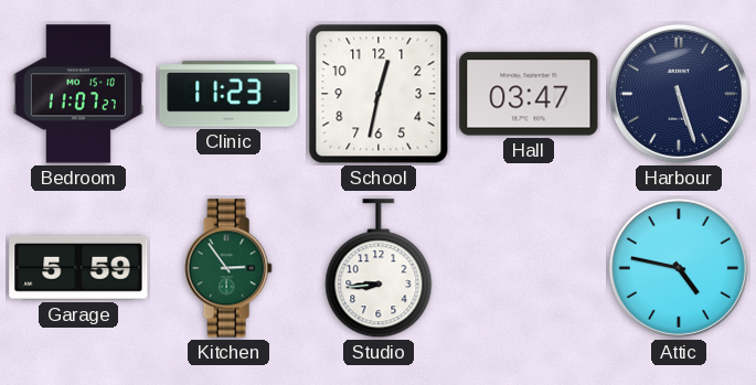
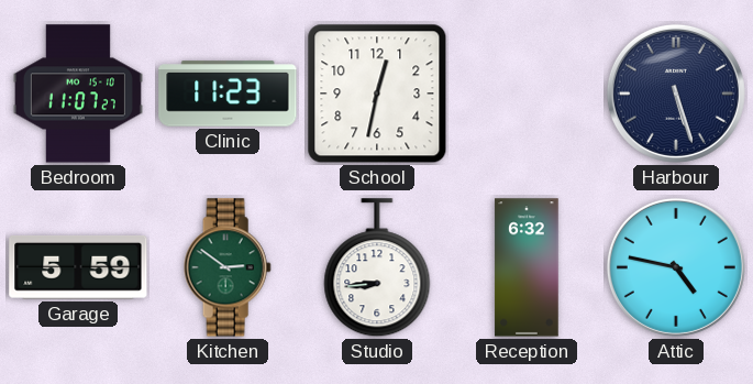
Hall: 03:47 -> none
Kitchen: 2:54 -> 2:51
Reception: none -> 6:32
